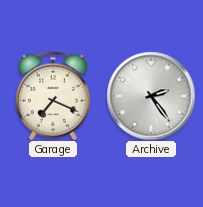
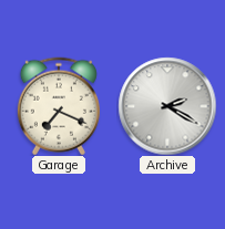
Archive: 2:24 -> 2:20
